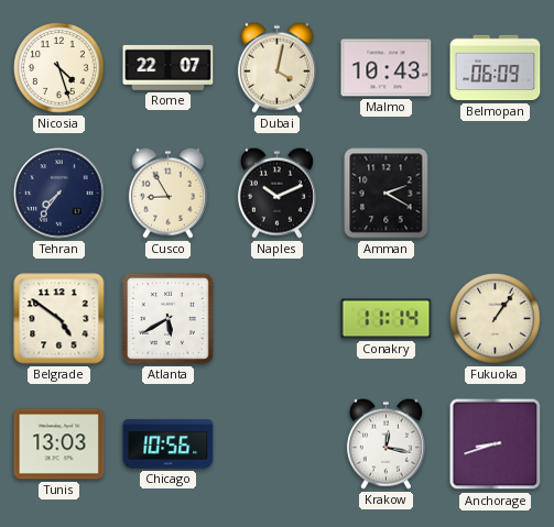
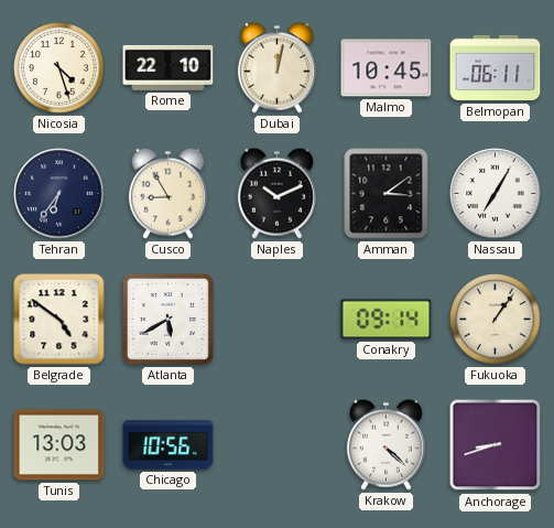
Rome: 22:07 -> 22:10
Dubai: 4:02 -> 12:02
Malmo: 10:43 -> 10:45
Belmopan: 06:09 -> 06:11
Tehran: 7:36 -> 6:36
Amman: 2:20 -> 3:09
Nassau: none -> 7:05
Conakry: 11:14 -> 09:14
Krakow: 12:17 -> 4:22
